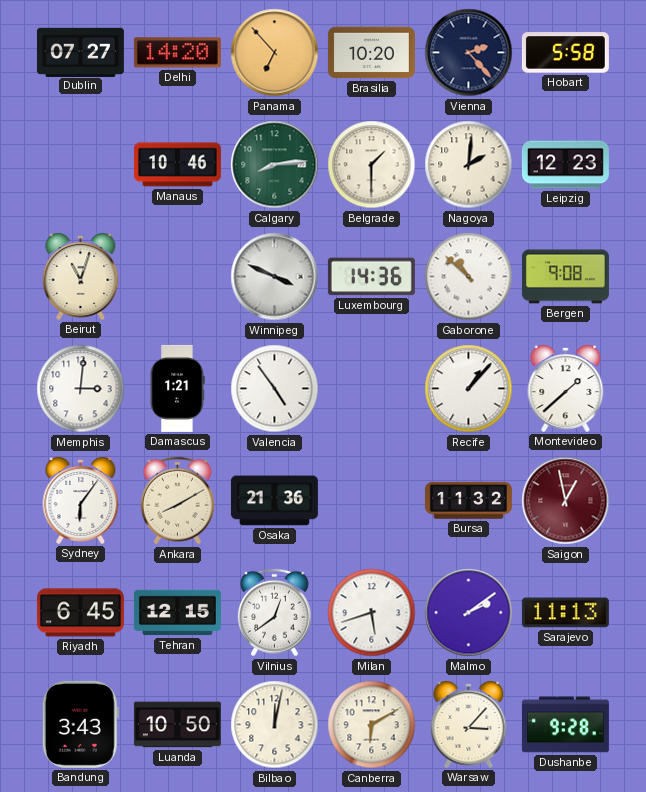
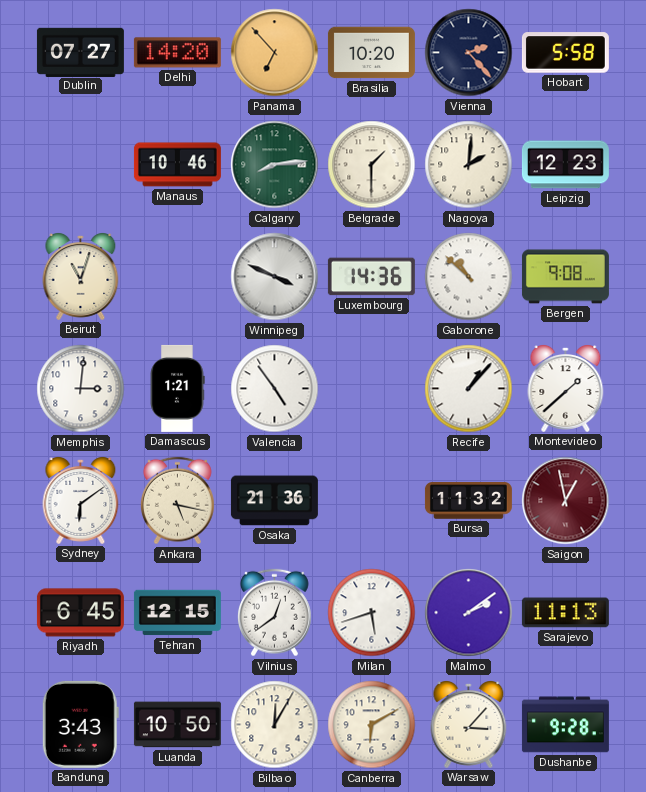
Sydney: 6:06 -> 6:09
Ankara: 8:10 -> 5:17
Bilbao: 12:02 -> 12:05
